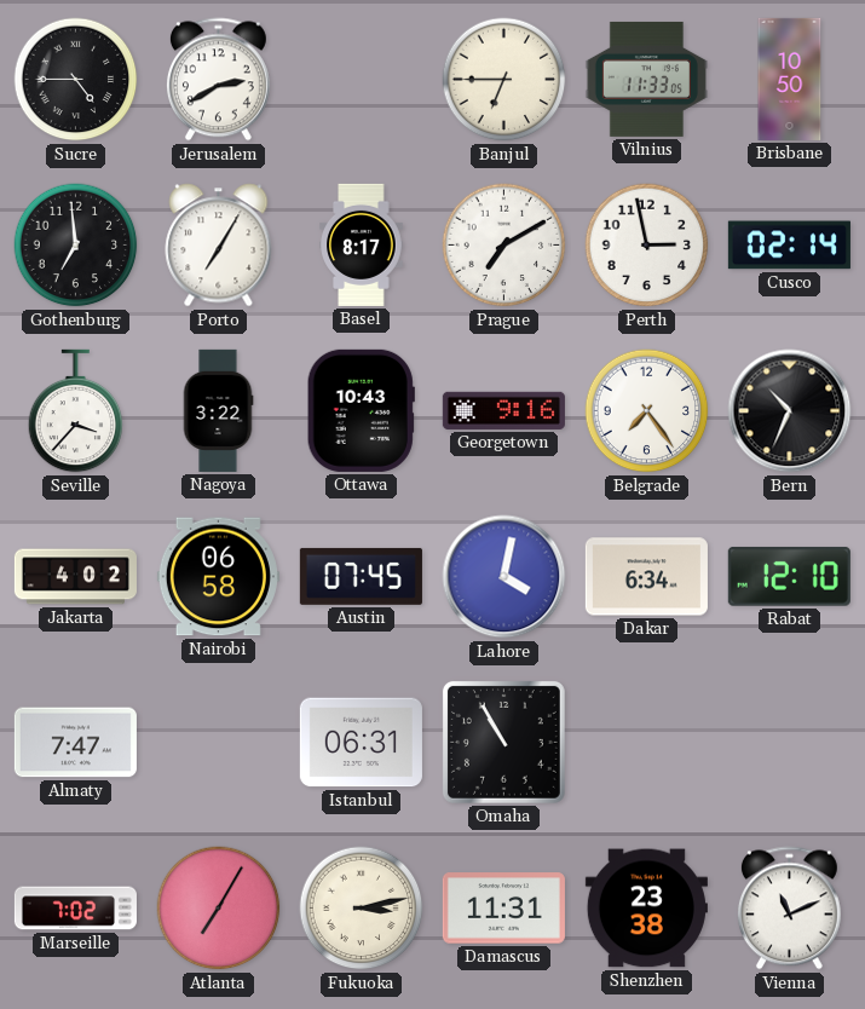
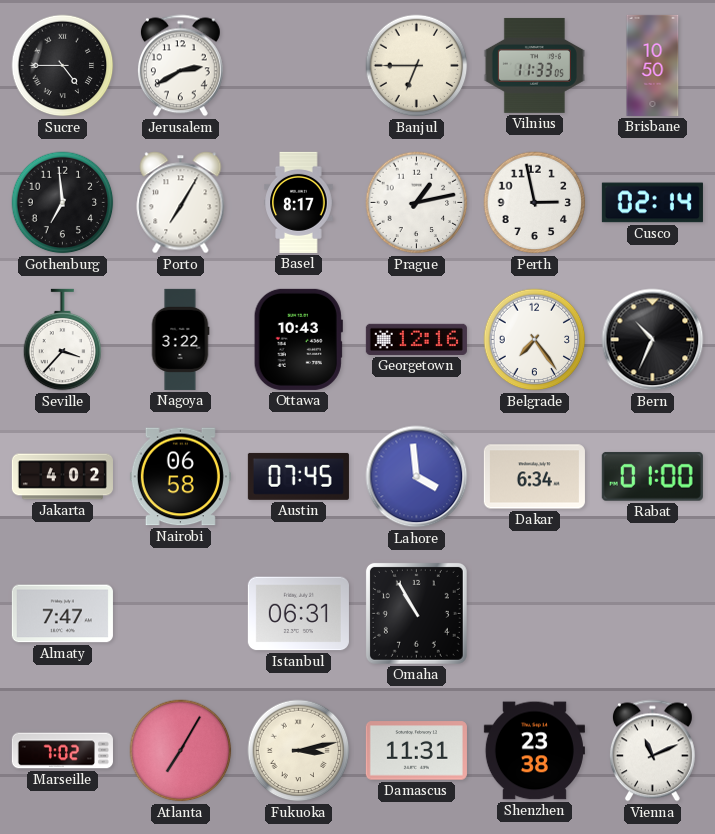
Prague: 7:10 -> 1:13
Georgetown: 9:16 -> 12:16
Lahore: 4:02 -> 3:59
Rabat: 12:10 -> 01:00
